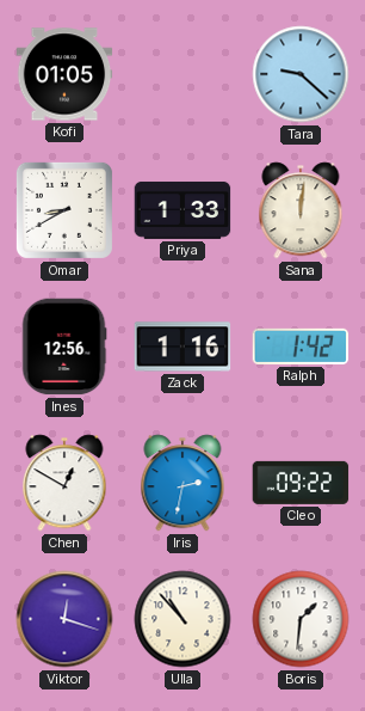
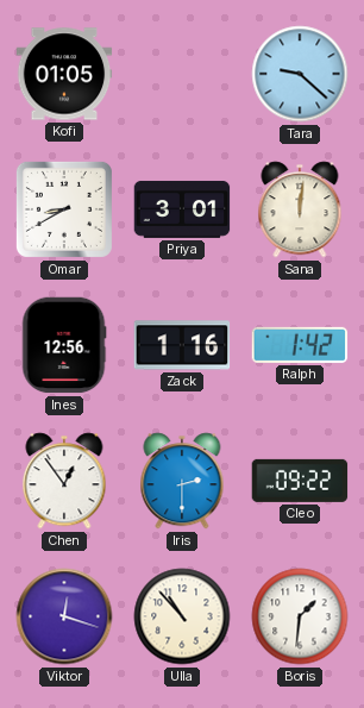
Priya: 1:33 -> 3:01
Chen: 12:50 -> 12:54
Iris: 2:32 -> 2:30
